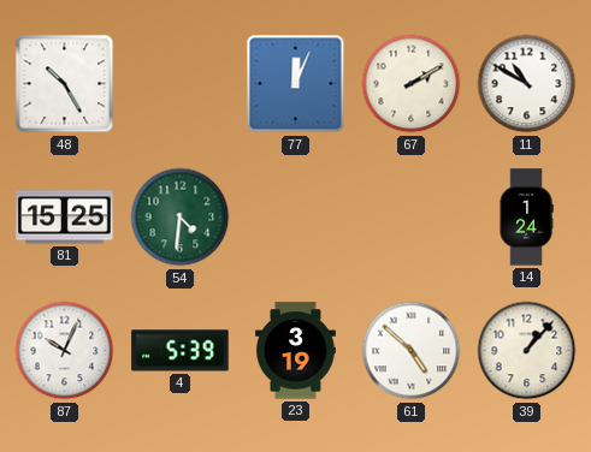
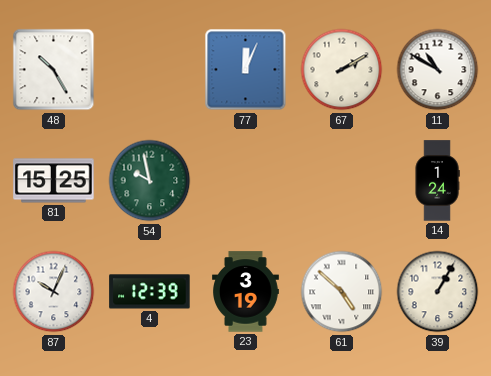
54: 4:31 -> 9:58
4: 5:39 -> 12:39
39: 1:07 -> 1:05
